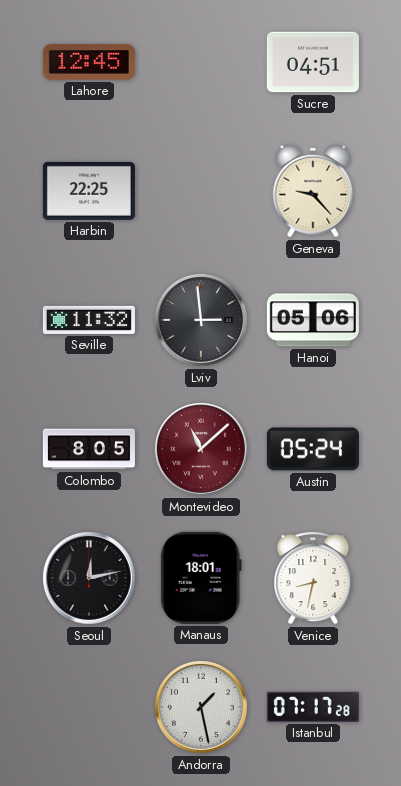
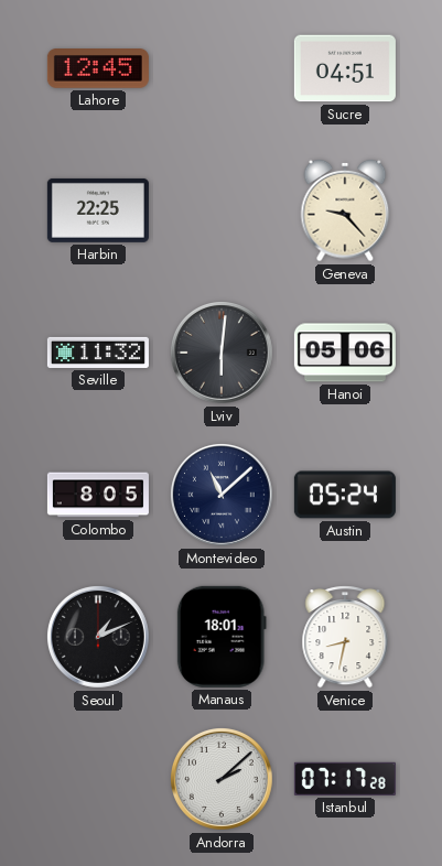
Lviv: 2:59 -> 6:01
Montevideo dial: burgundy -> navy
Seoul: 12:13 -> 1:11
Andorra: 1:28 -> 2:08
